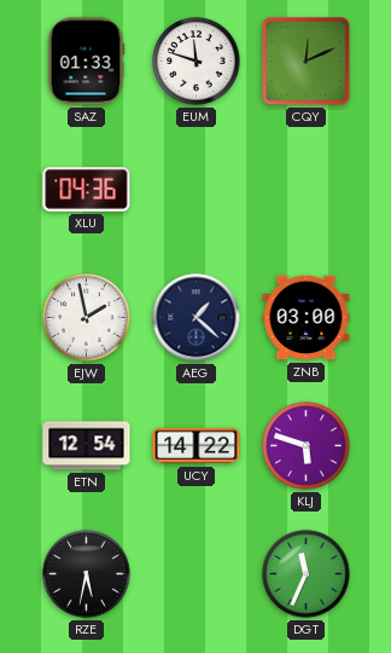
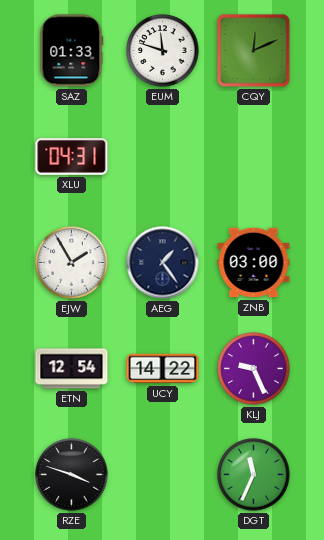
XLU: 04:36 -> 04:31
EJW: 1:58 -> 1:55
AEG: 1:22 -> 1:24
KLJ: 5:48 -> 9:26
RZE: 5:32 -> 3:48
